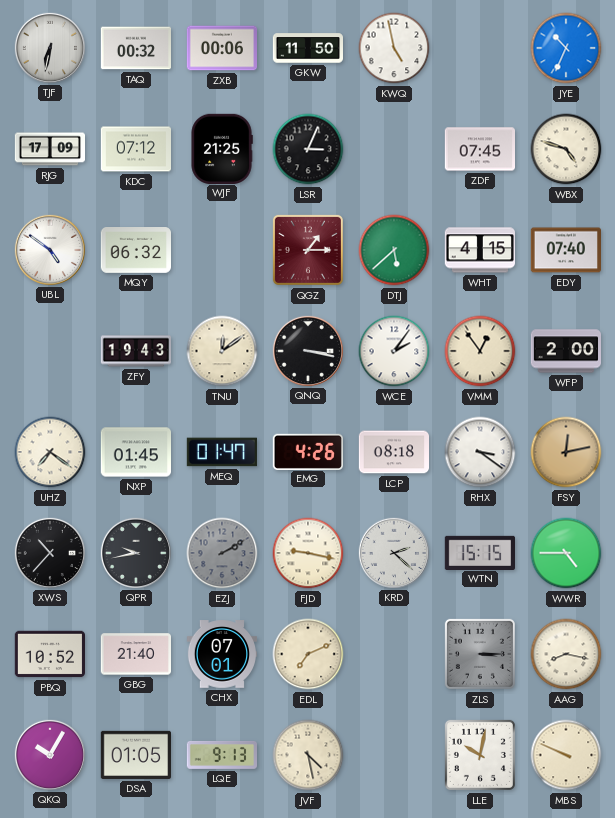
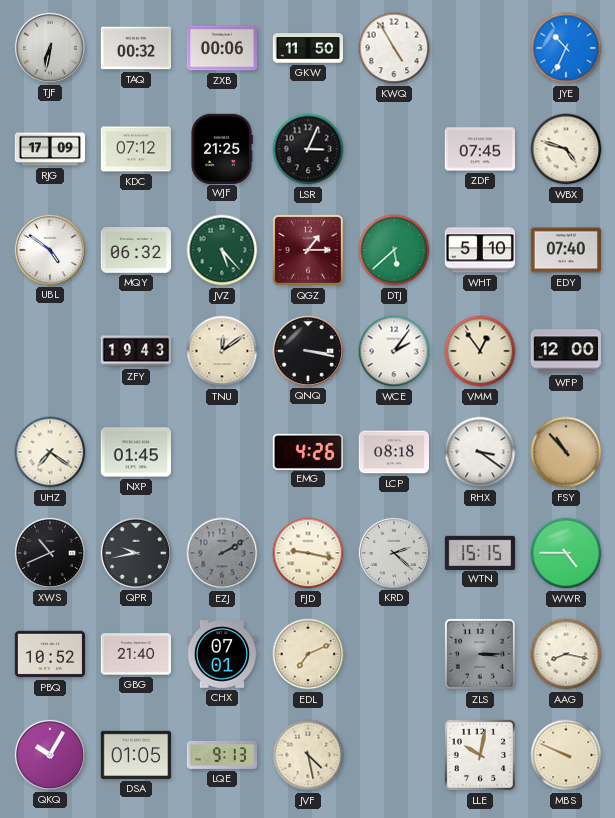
KWQ: 4:58 -> 4:55
JVZ: none -> 5:23
WHT: 4:15 -> 5:10
WFP: 2:00 -> 12:00
MEQ: 01:47 -> none
FSY: 12:13 -> 10:53
XWS: 10:37 -> 10:41
